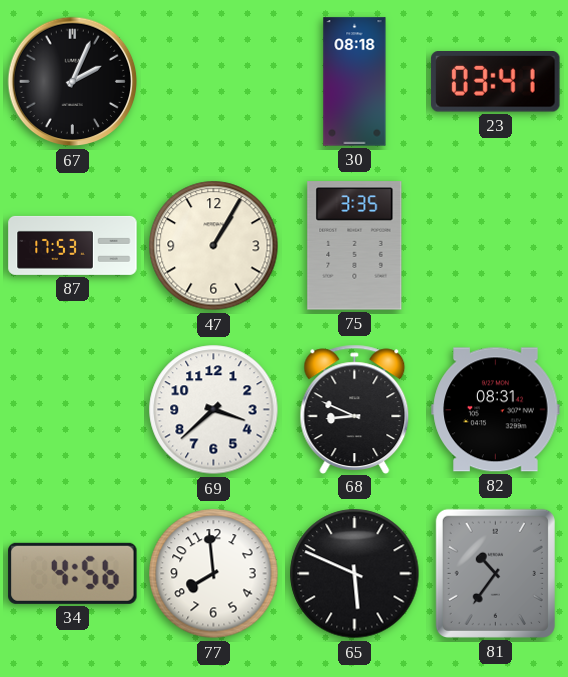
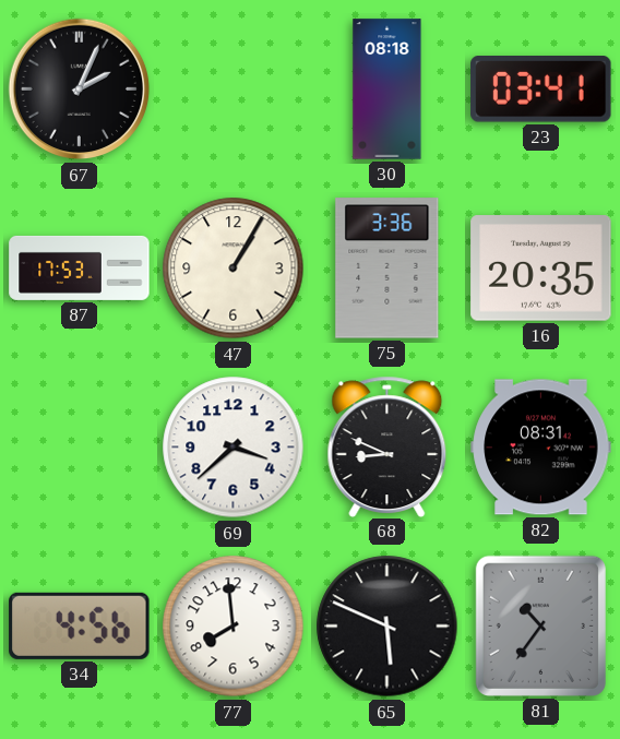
75: 3:35 -> 3:36
16: none -> 20:35
